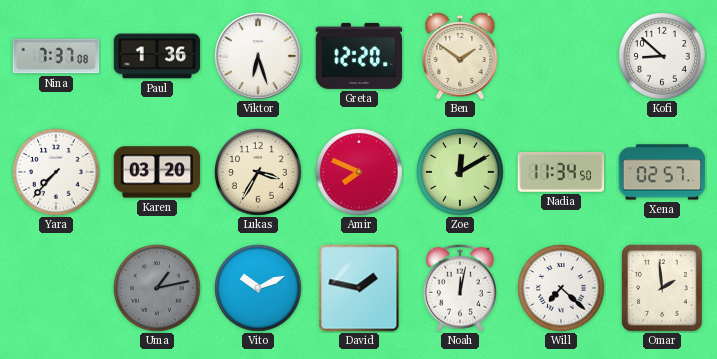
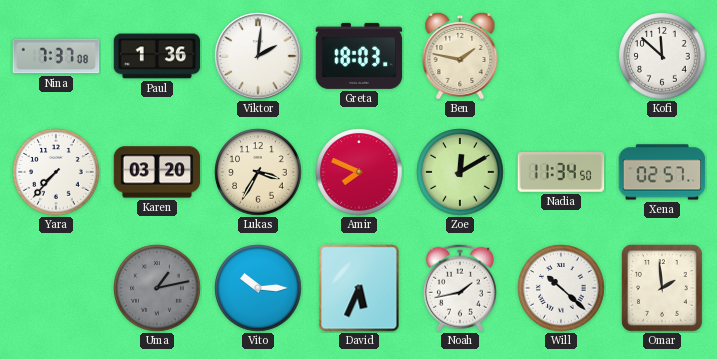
Viktor: 6:27 -> 2:01
Greta: 12:20 -> 18:03
Ben: 1:51 -> 1:47
Kofi: 8:52 -> 11:52
Vito: 10:11 -> 10:15
David: 1:47 -> 5:34
Noah: 12:02 -> 1:43
Will: 7:22 -> 10:22
